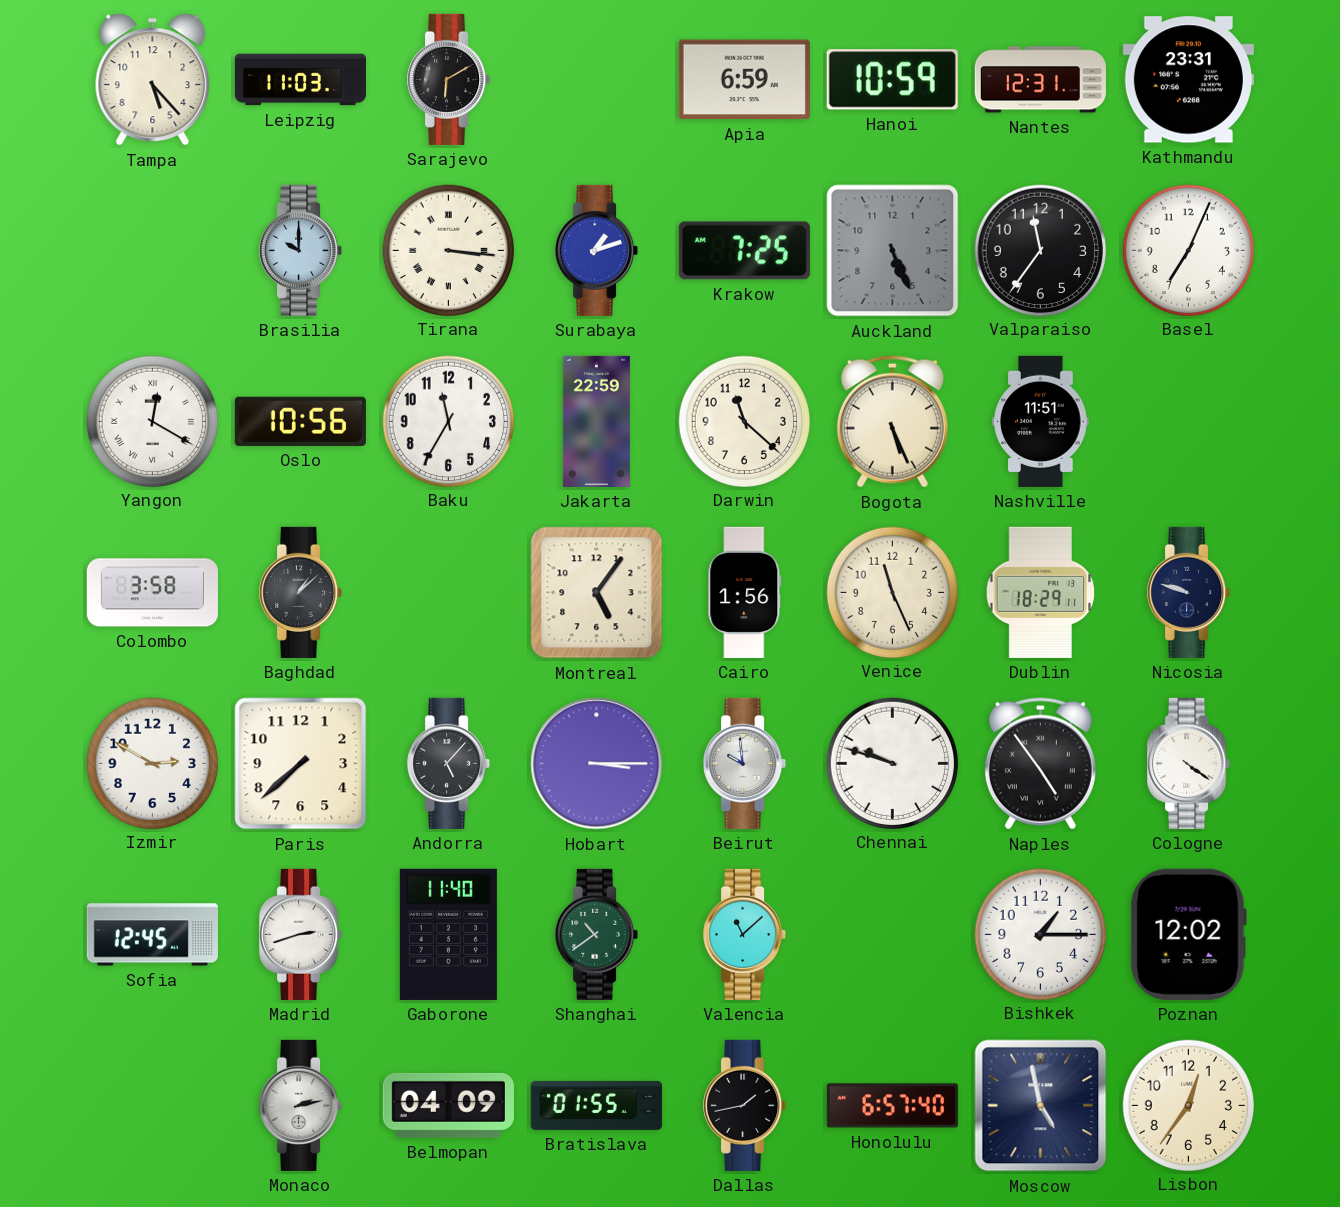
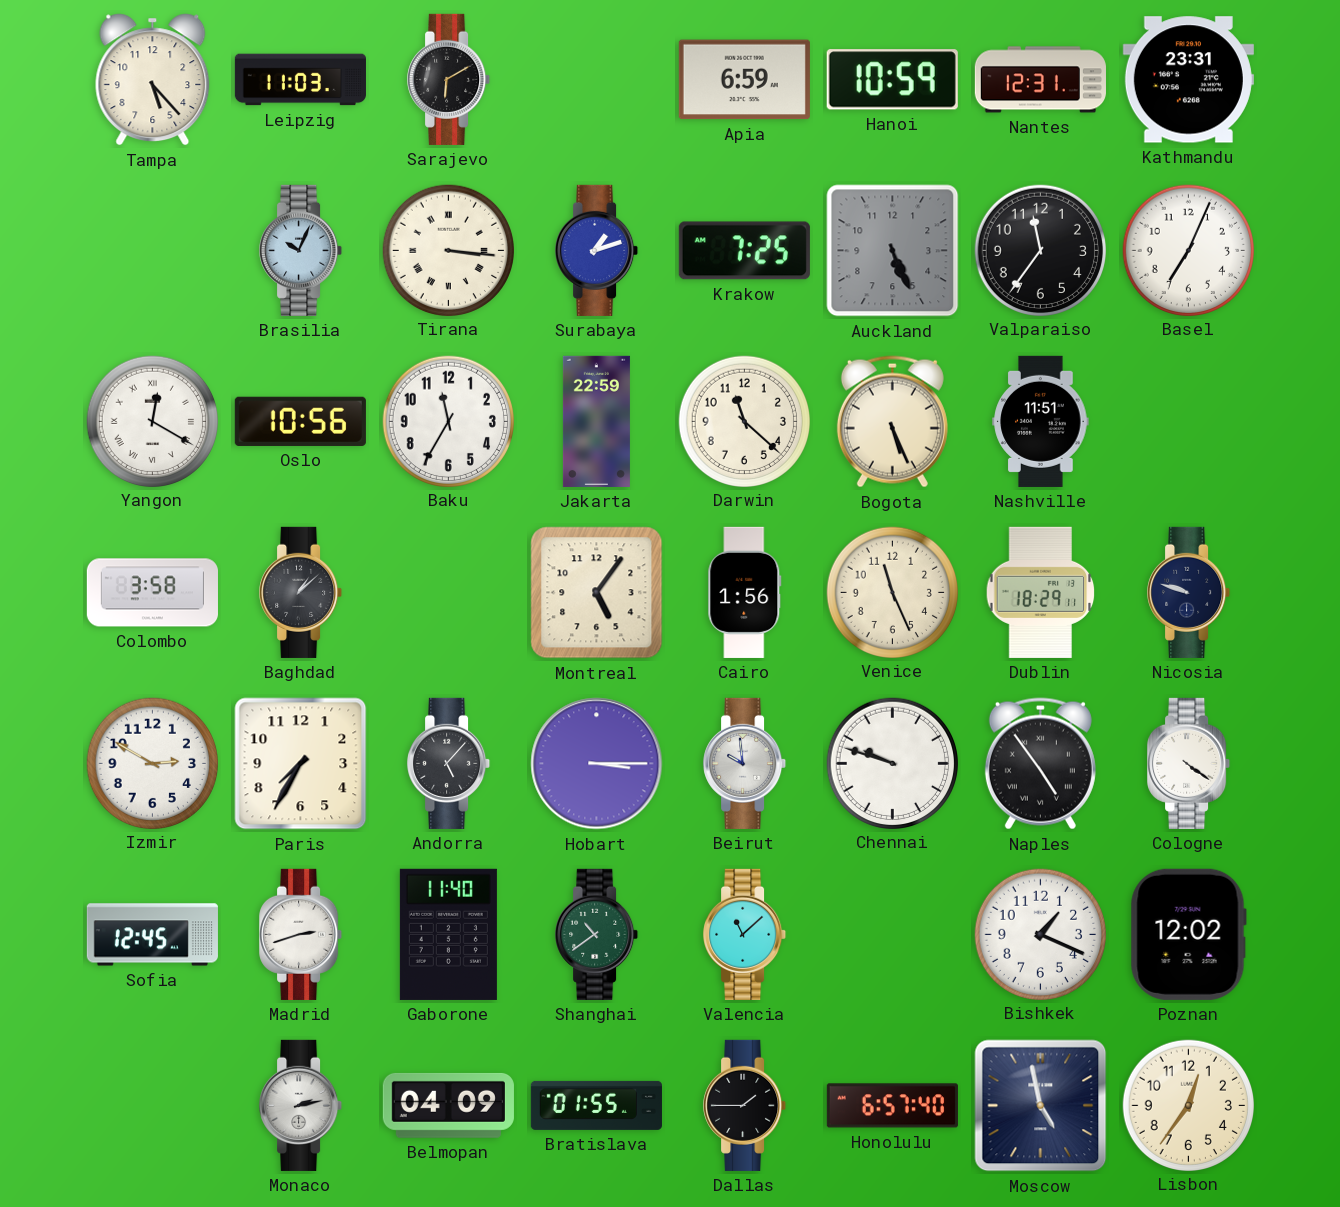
Brasilia: 10:00 -> 10:04
Paris: 7:38 -> 7:35
Bishkek: 1:15 -> 1:19
Dallas: 1:43 -> 1:45
